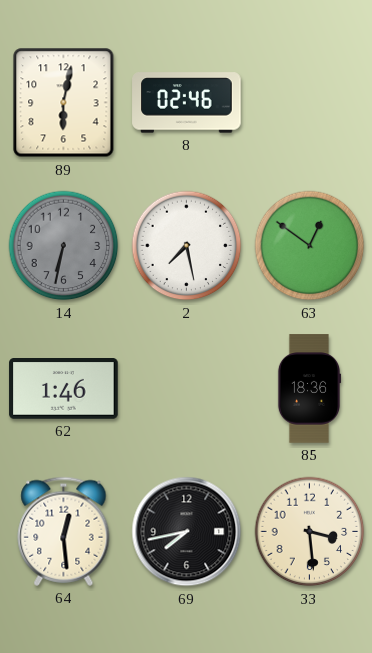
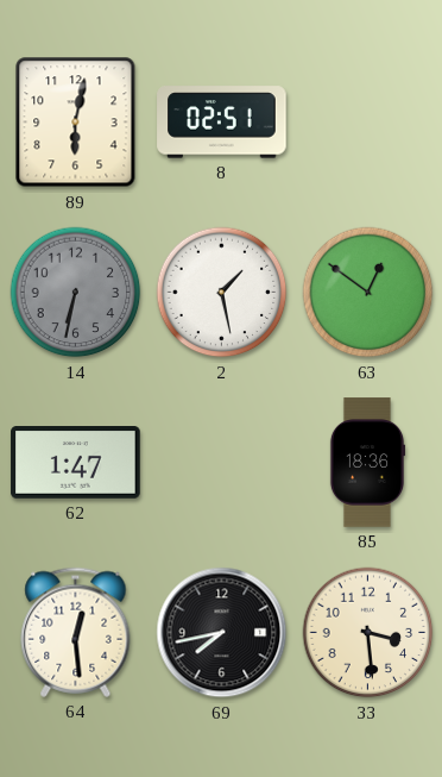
8: 02:46 -> 02:51
2: 7:28 -> 1:28
62: 1:46 -> 1:47
